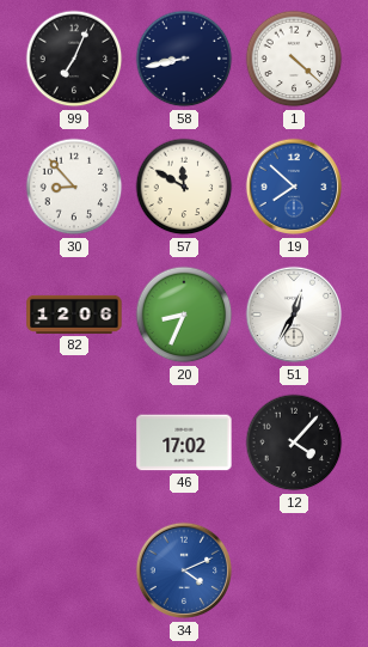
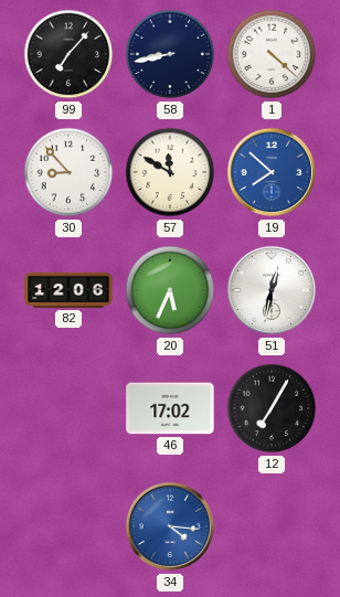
99: 7:04 -> 7:07
20: 8:34 -> 5:34
51: 12:35 -> 12:32
12: 4:07 -> 7:05
34: 4:11 -> 4:16
